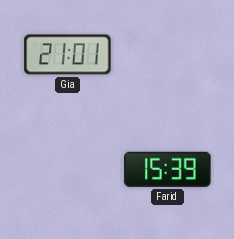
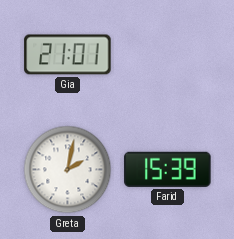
Greta: none -> 2:02
